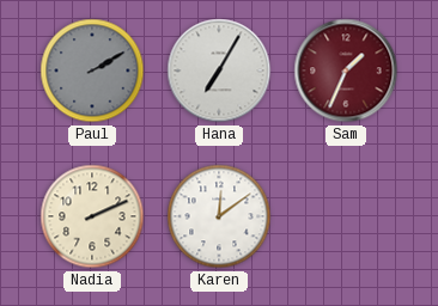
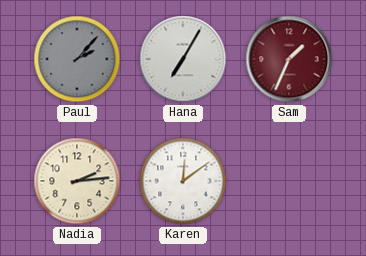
Paul: 2:10 -> 2:07
Nadia: 2:11 -> 2:14
